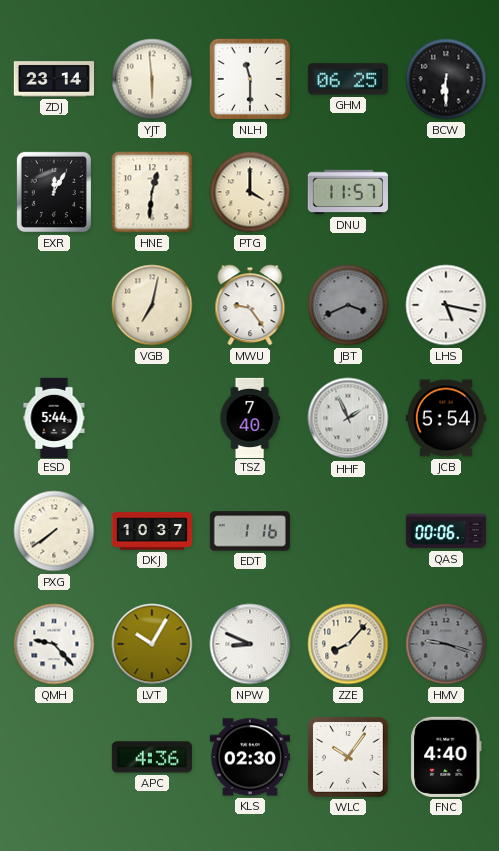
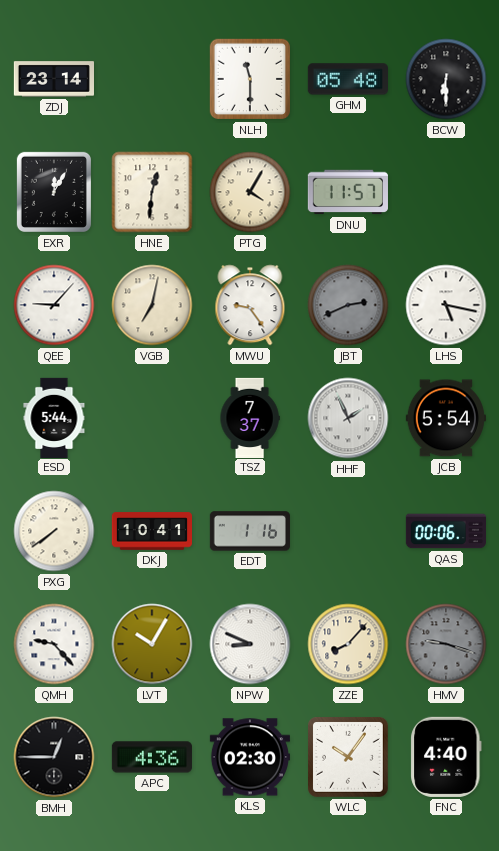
YJT: 5:59 -> none
GHM: 06:25 -> 05:48
PTG: 4:00 -> 4:05
QEE: none -> 9:07
JBT: 3:41 -> 2:41
TSZ: 7:40 -> 7:37
DKJ: 10:37 -> 10:41
BMH: none -> 12:45
